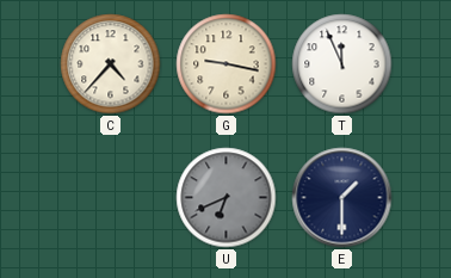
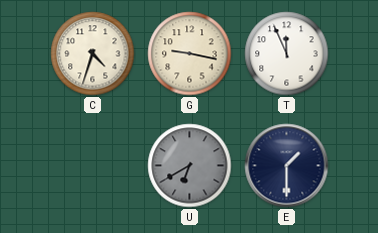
C: 4:37 -> 4:33
U: 6:41 -> 6:40
